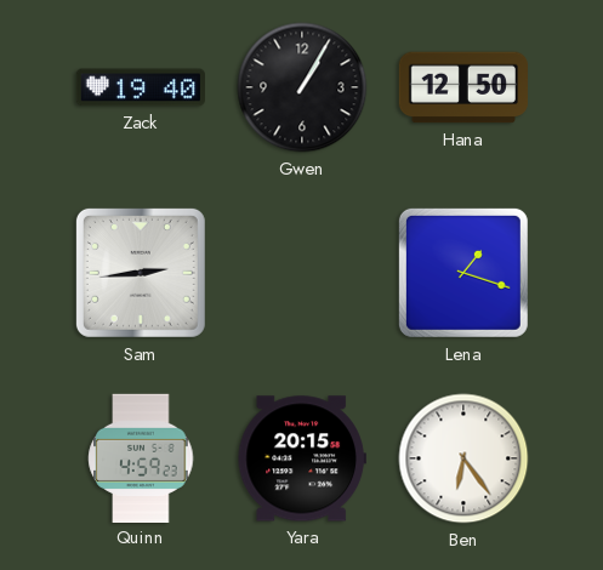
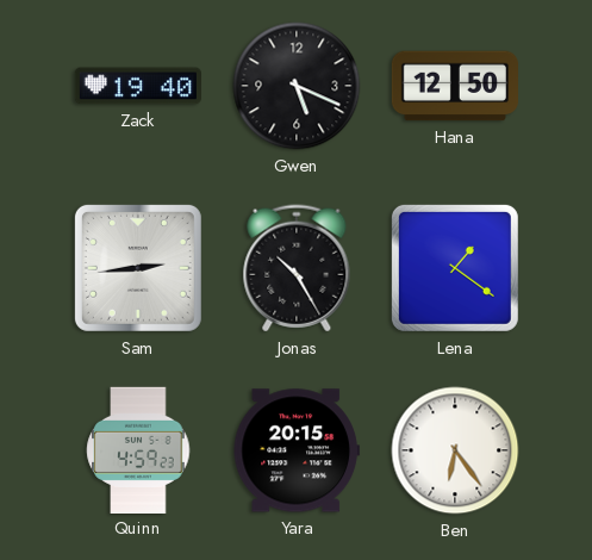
Gwen: 1:05 -> 5:19
Jonas: none -> 10:25
Lena: 1:18 -> 1:21
